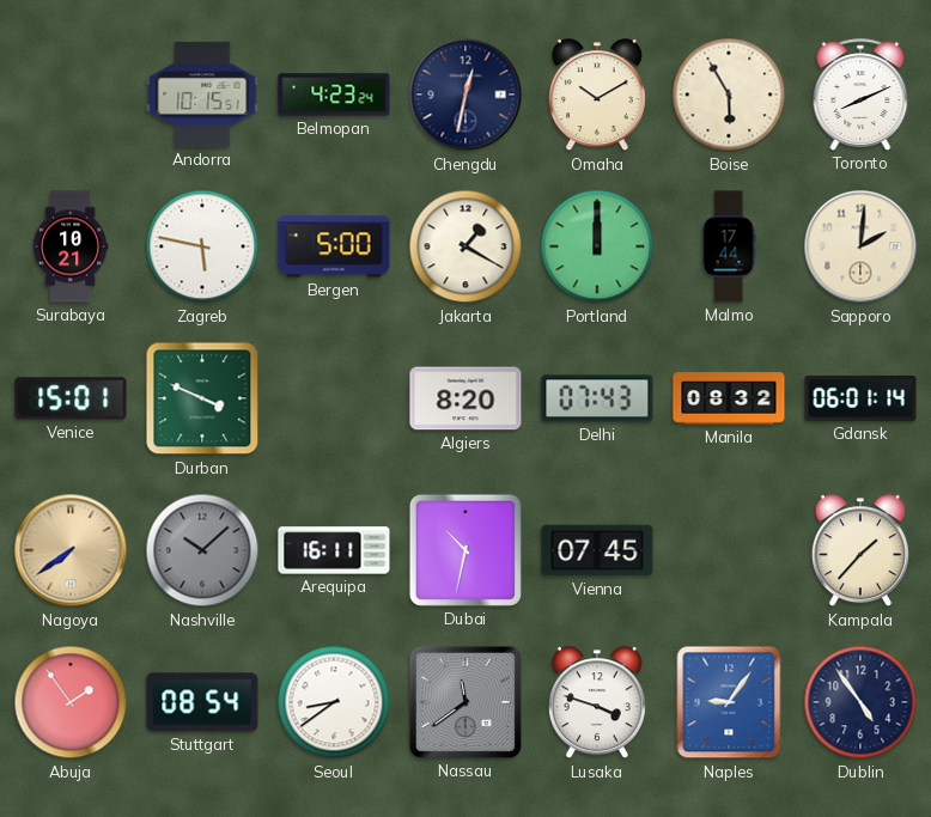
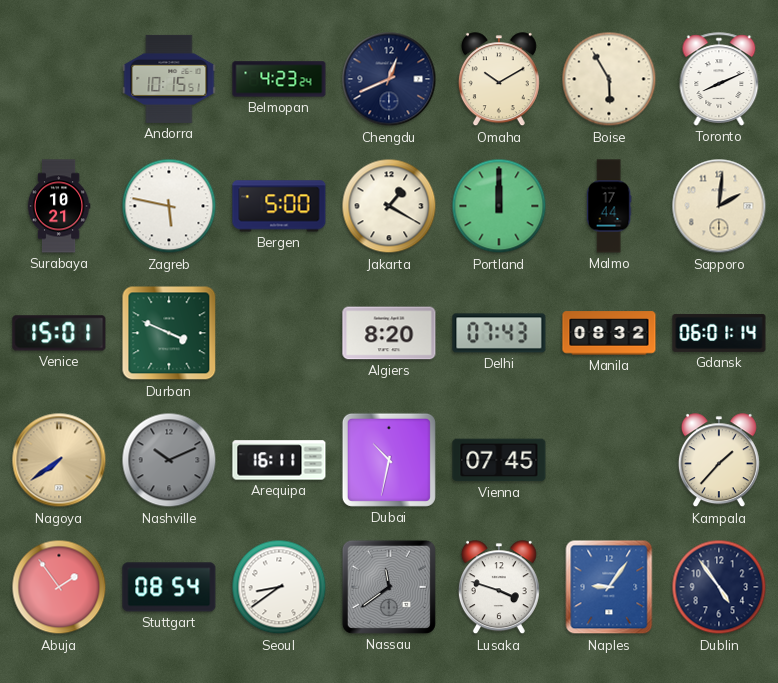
Chengdu: 12:32 -> 12:41
Nashville: 10:08 -> 10:11
